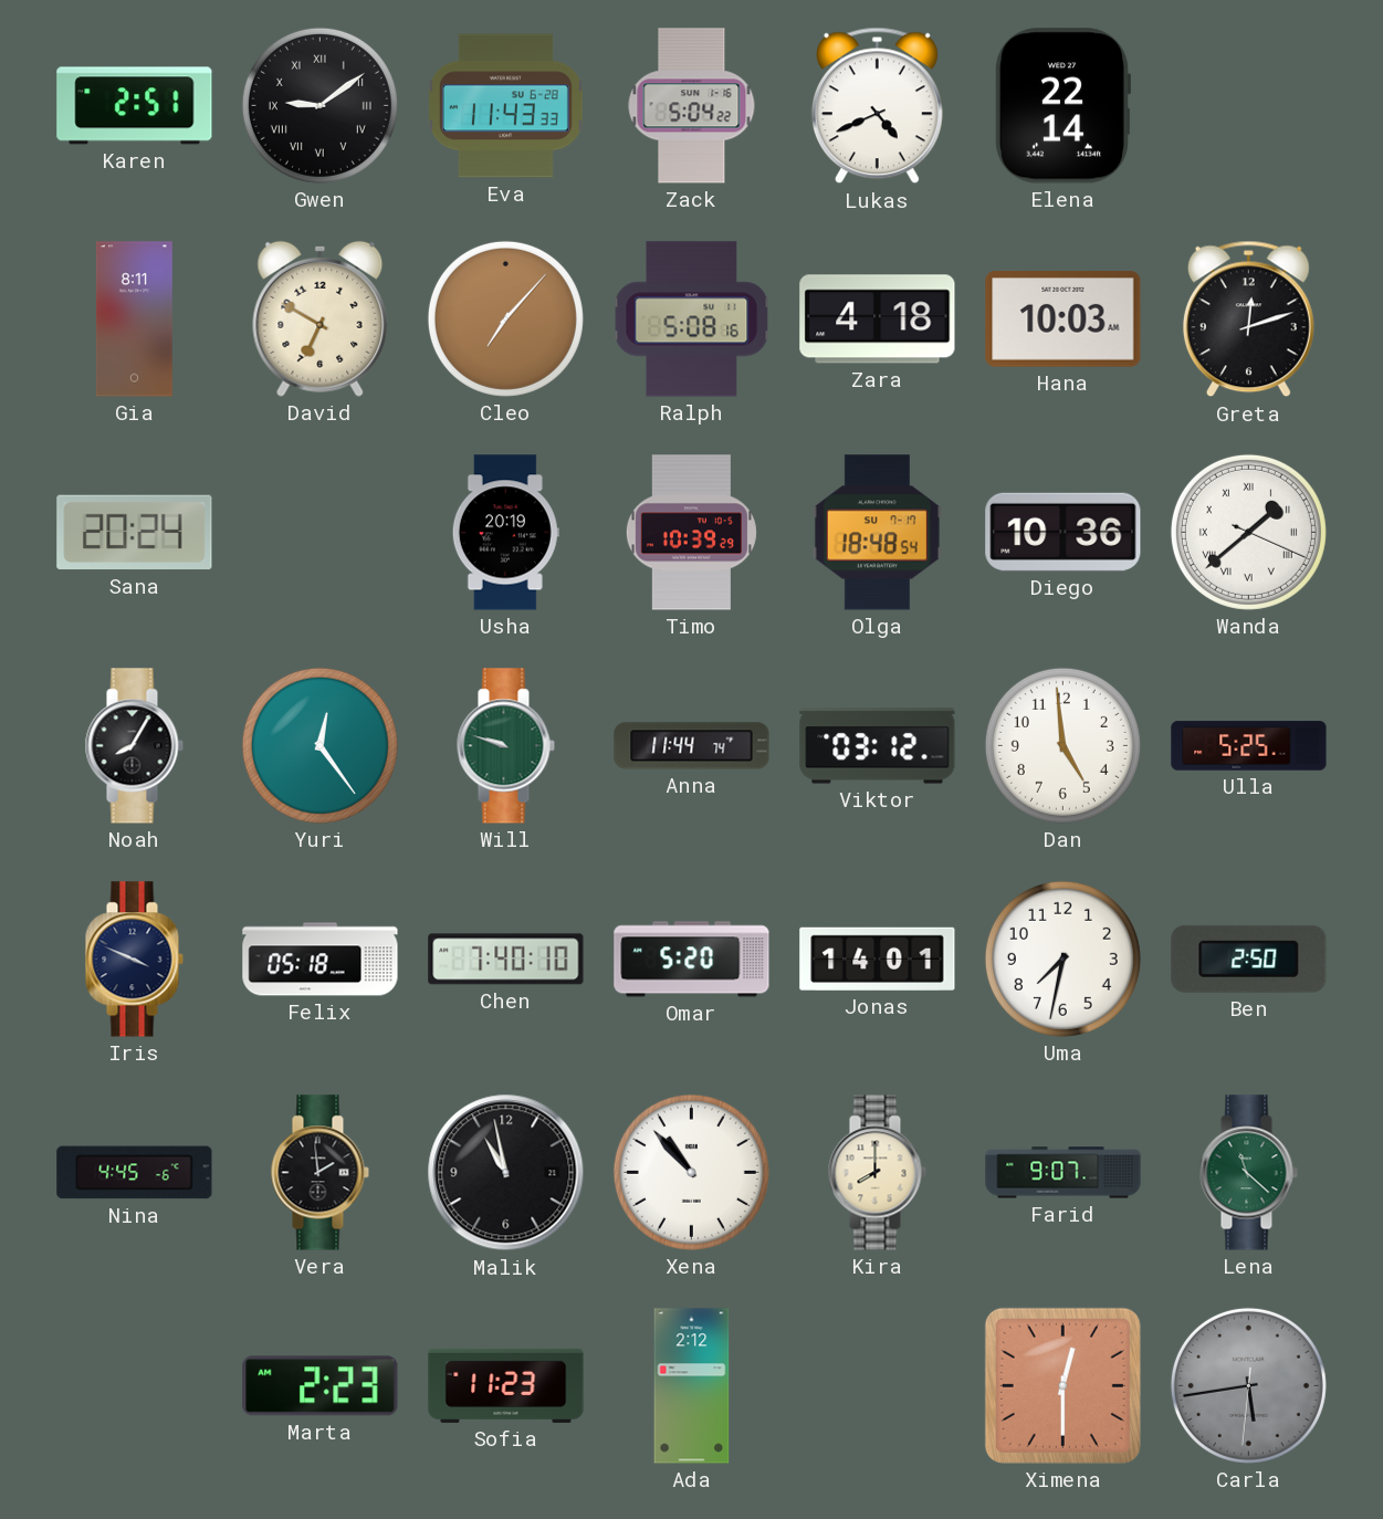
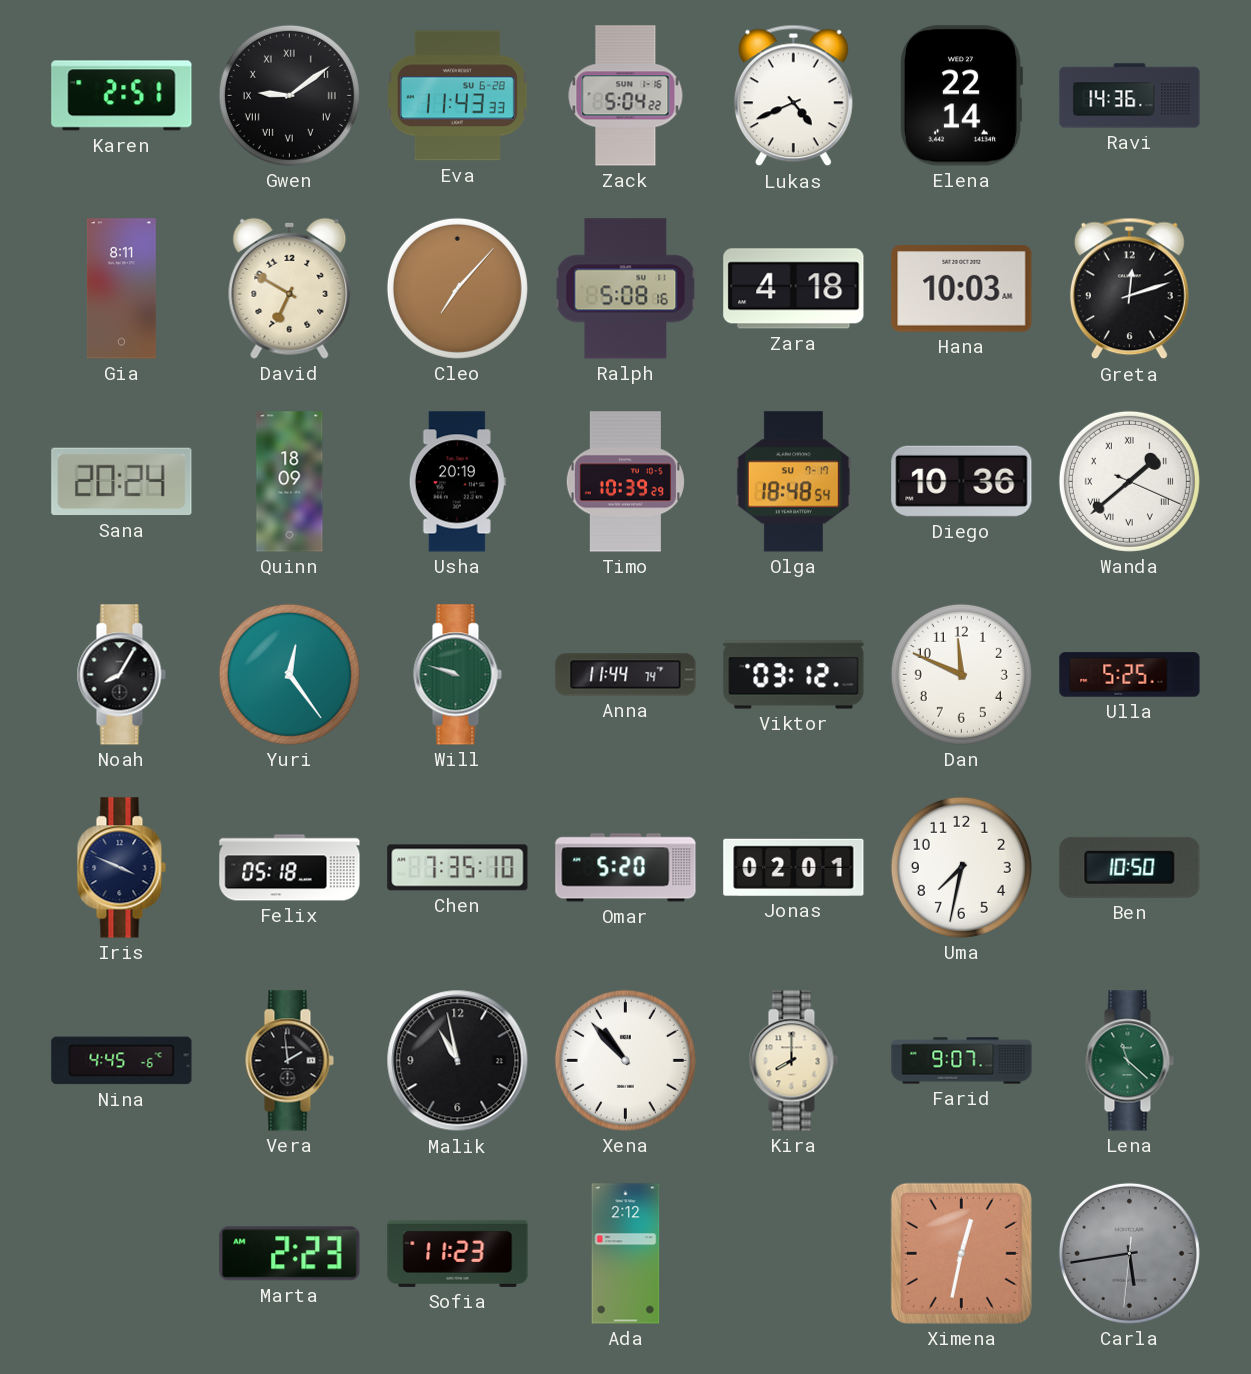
Ravi: none -> 14:36
Quinn: none -> 18:09
Dan: 4:59 -> 11:49
Chen: 7:40 -> 7:35
Jonas: 14:01 -> 02:01
Ben: 2:50 -> 10:50
Ximena: 12:30 -> 12:32
